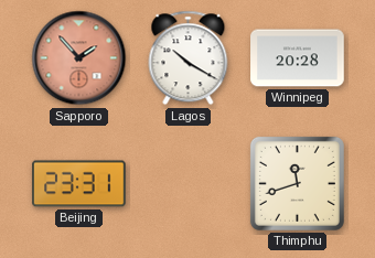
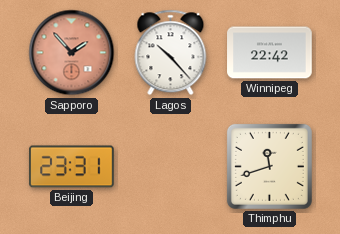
Lagos: 10:20 -> 10:23
Winnipeg: 20:28 -> 22:42
